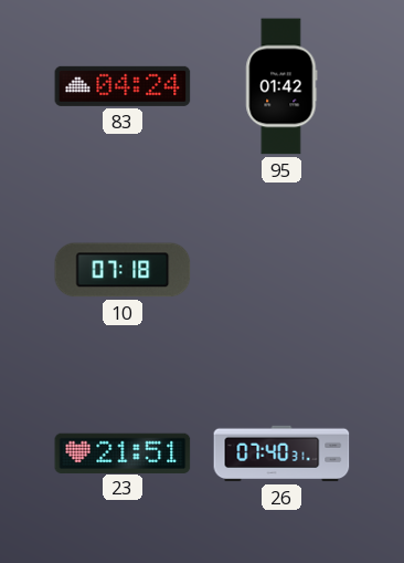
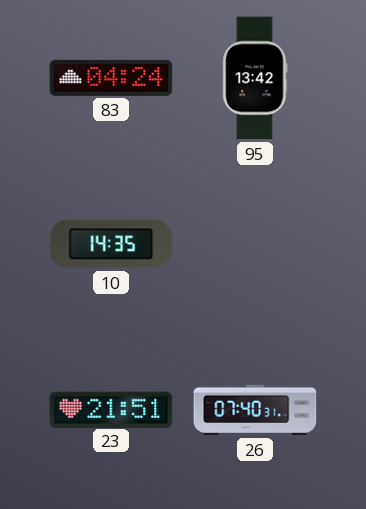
95: 01:42 -> 13:42
10: 07:18 -> 14:35
